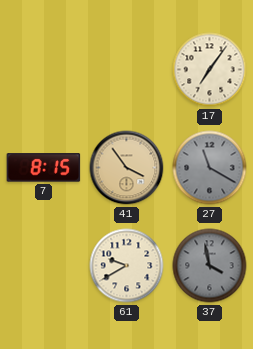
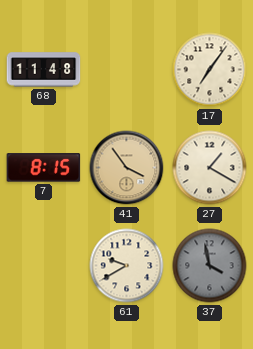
68: none -> 11:48
27: 11:20 -> 1:20
27 dial: grey -> cream
